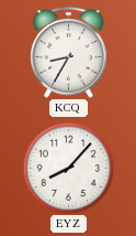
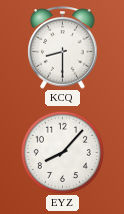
KCQ: 8:35 -> 8:30
